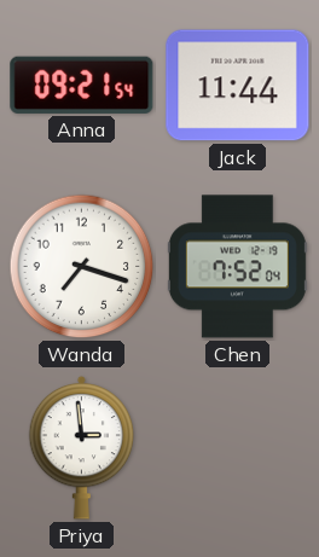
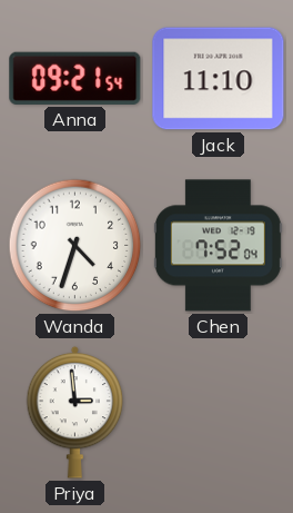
Jack: 11:44 -> 11:10
Wanda: 7:18 -> 4:33
